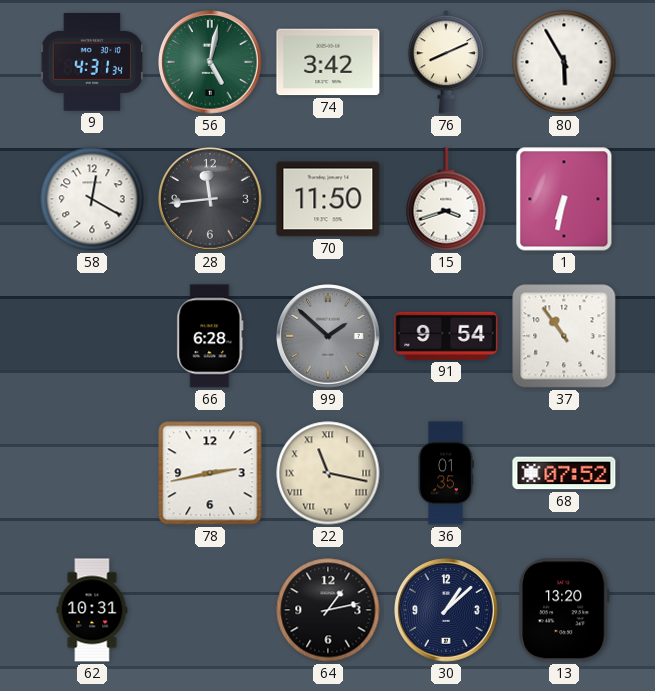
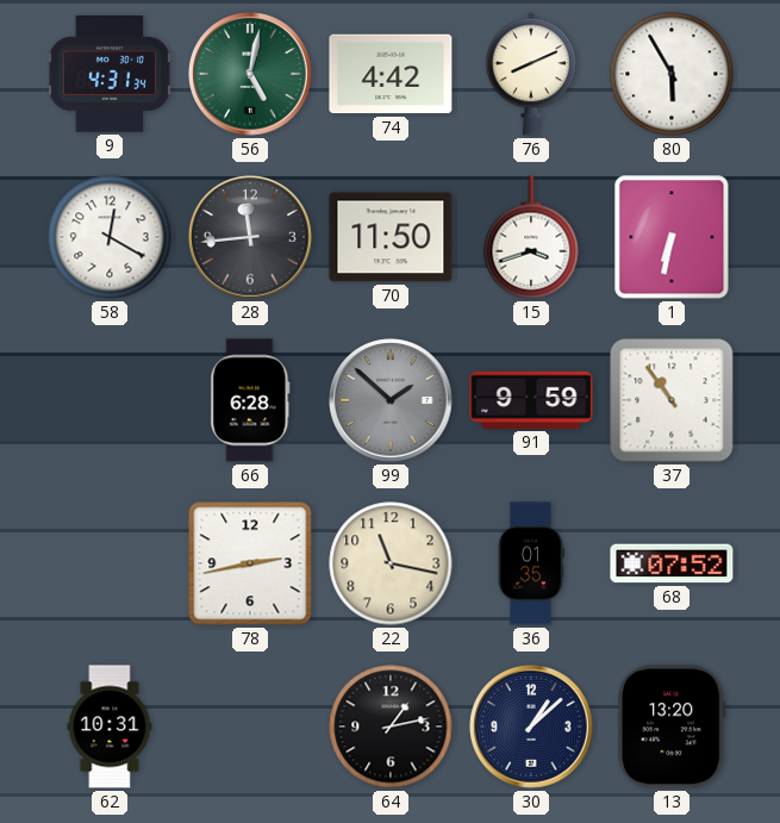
74: 3:42 -> 4:42
91: 9:54 -> 9:59
22 numerals: Roman -> Arabic
